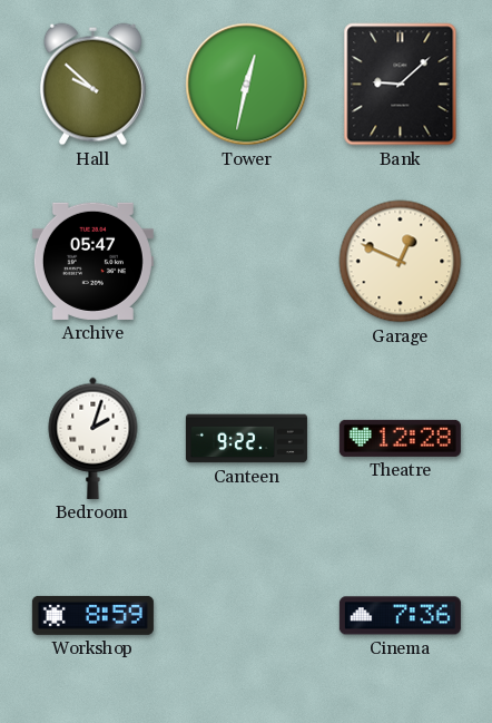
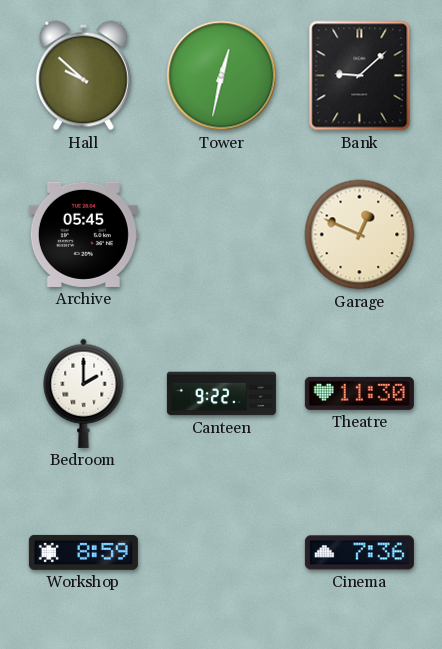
Archive: 05:47 -> 05:45
Bedroom: 2:03 -> 2:00
Theatre: 12:28 -> 11:30
